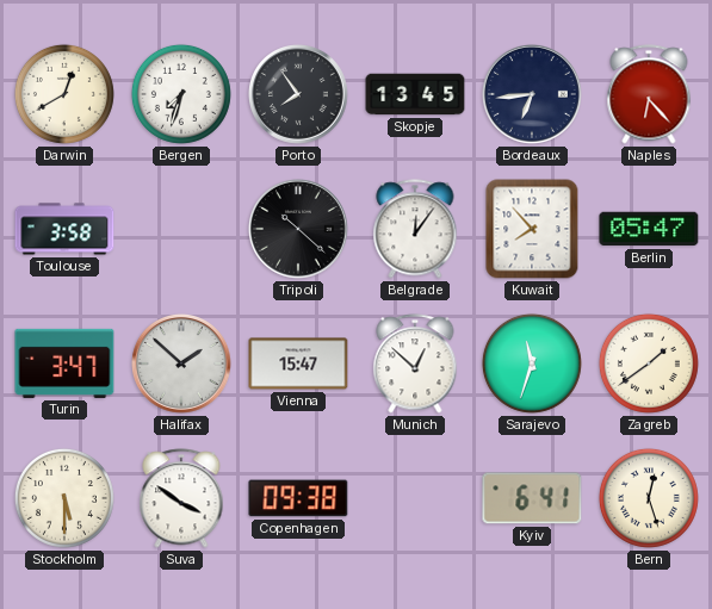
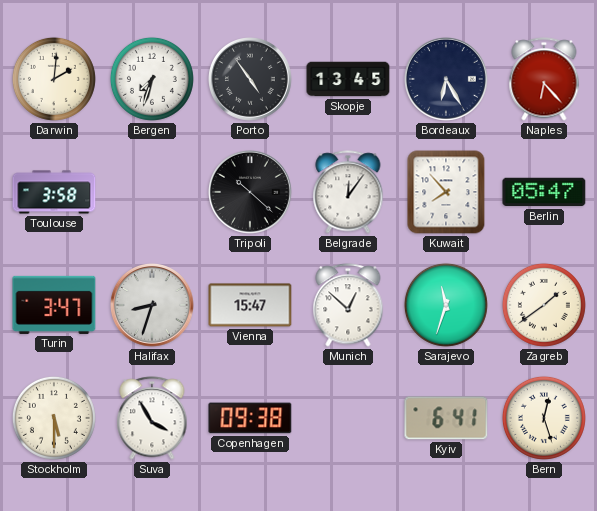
Darwin: 12:40 -> 2:01
Porto: 7:54 -> 4:54
Bordeaux: 6:44 -> 6:25
Halifax: 1:52 -> 8:33
Suva: 3:51 -> 3:55
